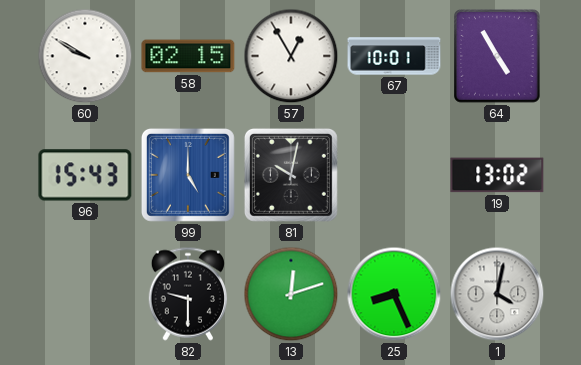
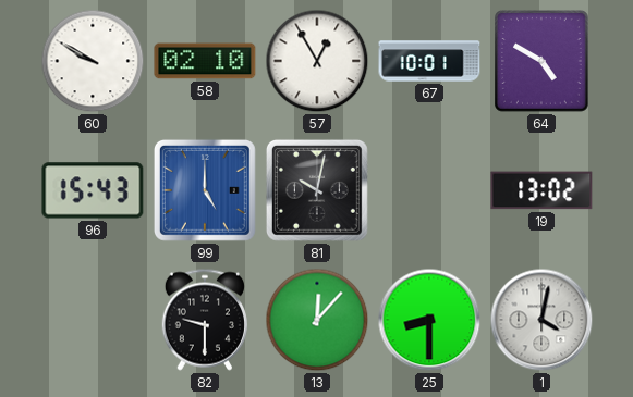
58: 02:15 -> 02:10
64: 4:55 -> 4:50
13: 12:12 -> 12:07
25: 8:26 -> 8:30
